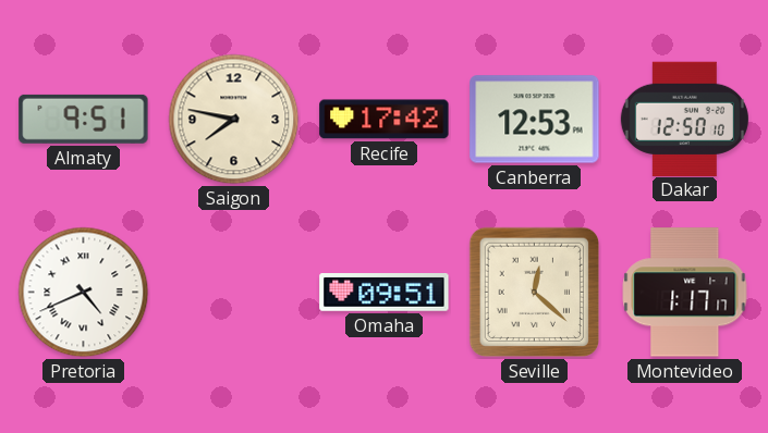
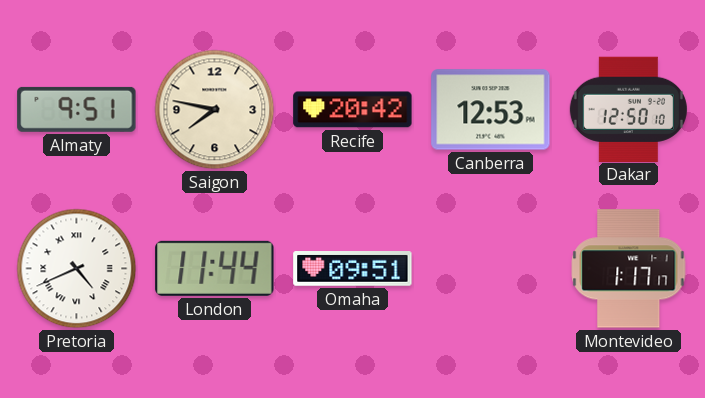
Recife: 17:42 -> 20:42
London: none -> 11:44
Seville: 12:22 -> none
